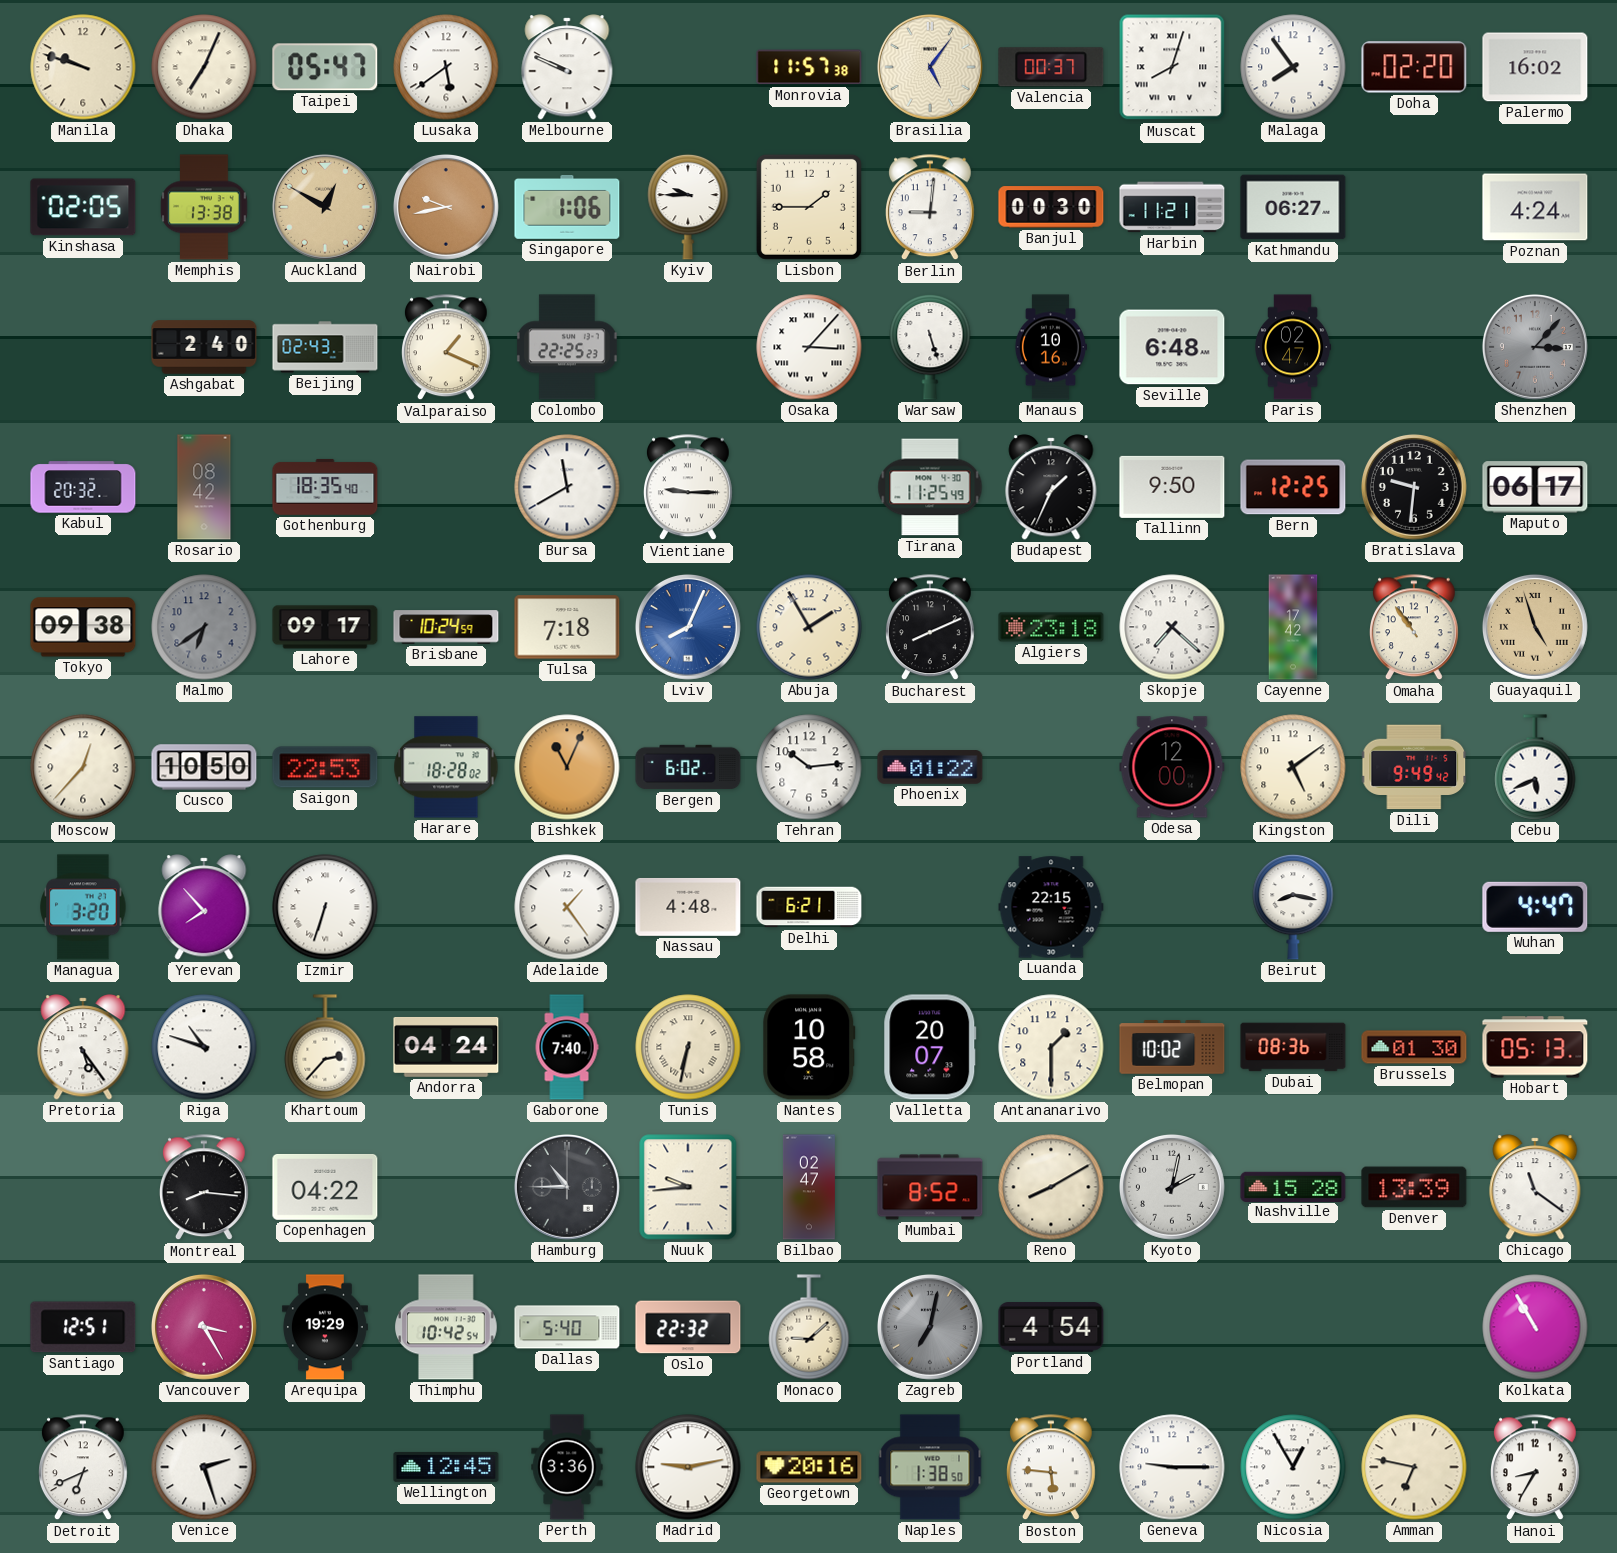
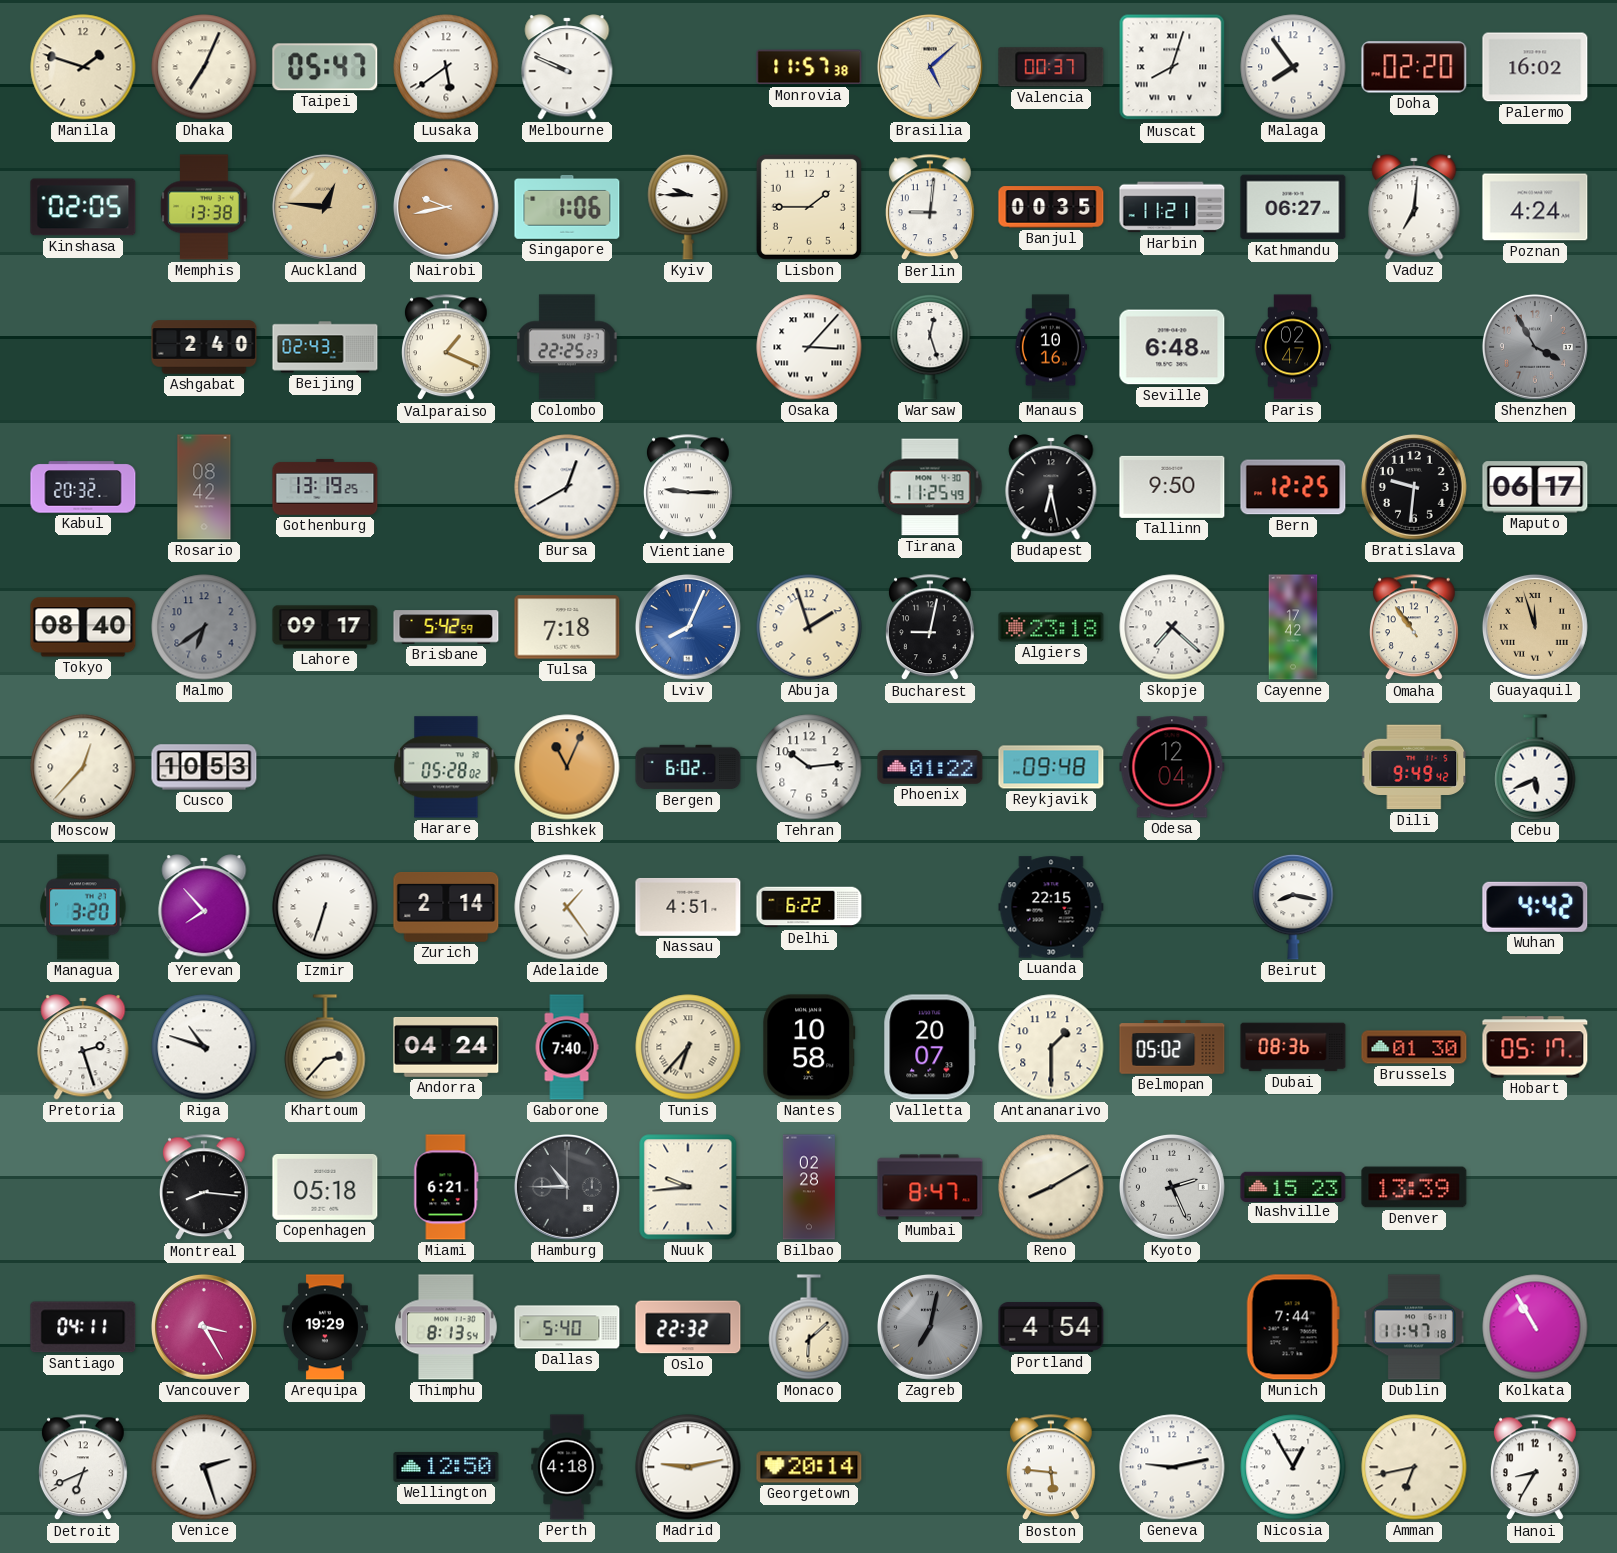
Manila: 9:48 -> 1:48
Brasilia: 5:06 -> 5:08
Auckland: 12:50 -> 12:46
Banjul: 00:30 -> 00:35
Vaduz: none -> 7:01
Warsaw: 5:27 -> 12:27
Shenzhen: 3:07 -> 3:55
Gothenburg: 18:35 -> 13:19
Bursa: 11:40 -> 12:40
Budapest: 1:34 -> 6:28
Tokyo: 09:38 -> 08:40
Brisbane: 10:24 -> 5:42
Abuja: 1:55 -> 1:57
Bucharest: 8:11 -> 9:02
Guayaquil: 4:57 -> 11:57
Cusco: 10:50 -> 10:53
Saigon: 22:53 -> none
Harare: 18:28 -> 05:28
Reykjavik: none -> 09:48
Odesa: 12:00 -> 12:04
Kingston: 5:09 -> none
Zurich: none -> 2:14
Nassau: 4:48 -> 4:51
Delhi: 6:21 -> 6:22
Wuhan: 4:47 -> 4:42
Pretoria: 5:24 -> 2:27
Tunis: 6:32 -> 6:37
Belmopan: 10:02 -> 05:02
Hobart: 05:13 -> 05:17
Copenhagen: 04:22 -> 05:18
Miami: none -> 6:21
Bilbao: 02:47 -> 02:28
Mumbai: 8:52 -> 8:47
Kyoto: 2:02 -> 2:26
Nashville: 15:28 -> 15:23
Chicago: 11:21 -> none
Santiago: 12:51 -> 04:11
Thimphu: 10:42 -> 8:13
Monaco: 9:08 -> 6:08
Munich: none -> 7:44
Dublin: none -> 11:47
Wellington: 12:45 -> 12:50
Perth: 3:36 -> 4:18
Georgetown: 20:16 -> 20:14
Naples: 1:38 -> none
Geneva: 9:15 -> 9:13
Amman: 6:47 -> 6:43
